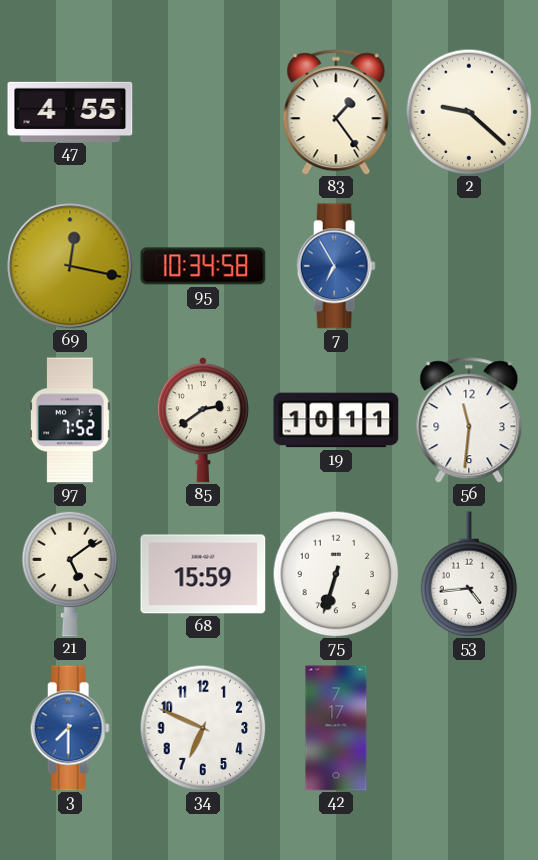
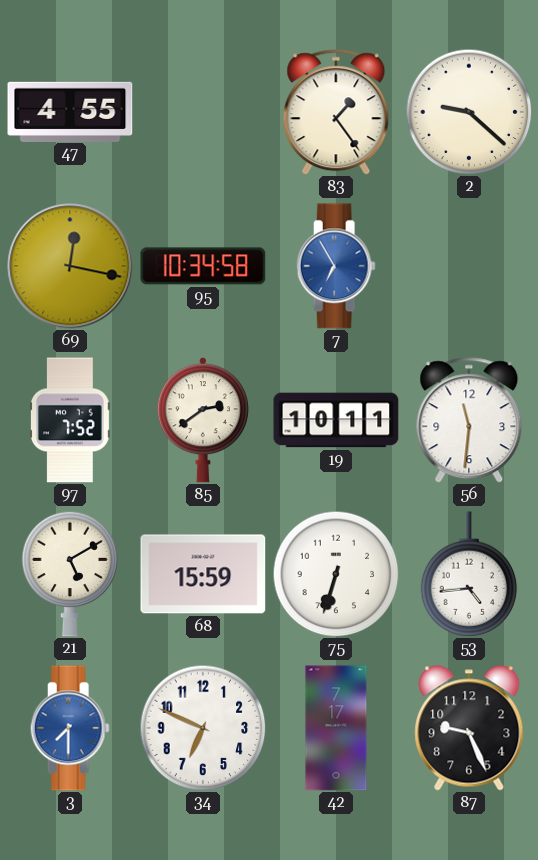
21: 5:09 -> 5:10
87: none -> 9:26
